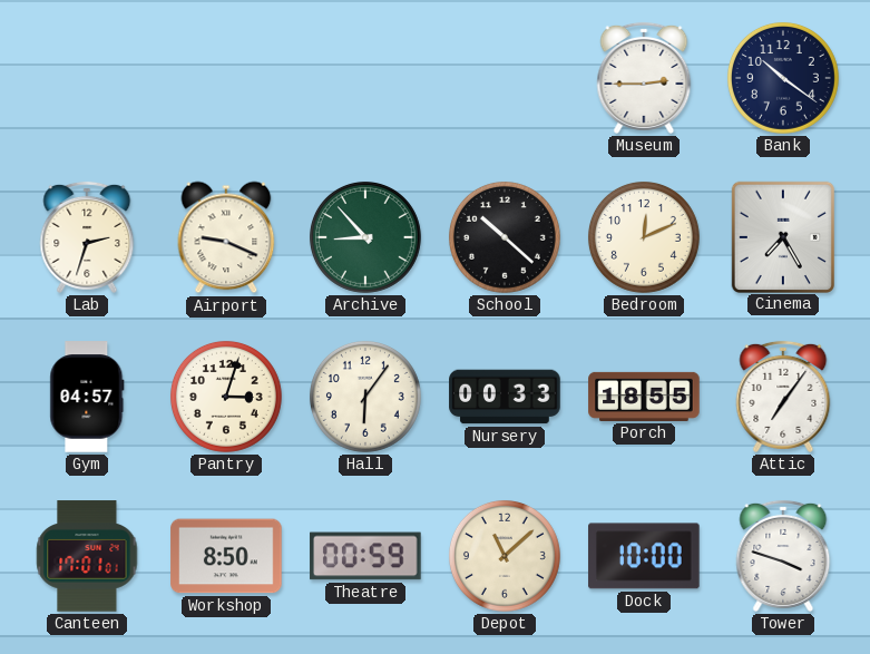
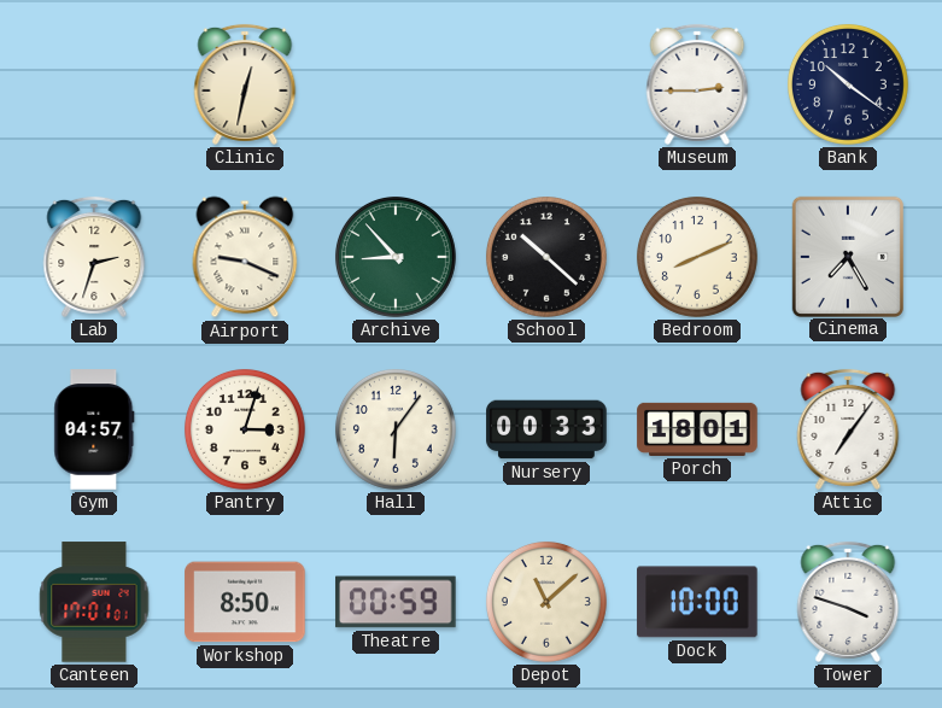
Clinic: none -> 12:32
Bedroom: 12:11 -> 8:11
Porch: 18:55 -> 18:01
